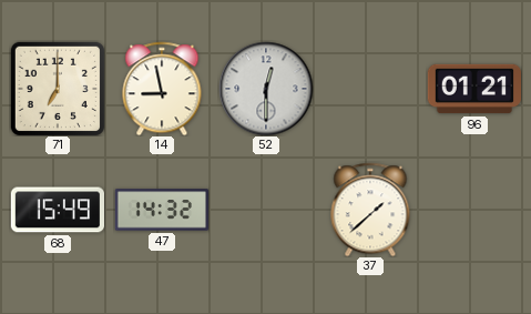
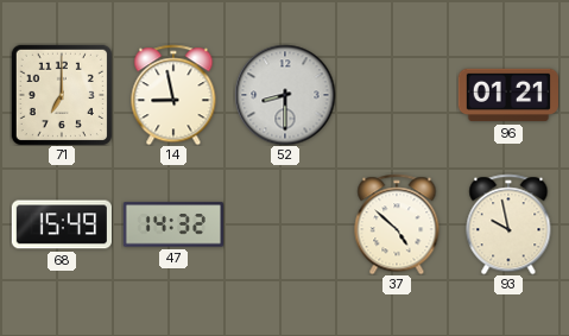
52: 12:30 -> 8:30
37: 1:38 -> 4:52
93: none -> 9:58
